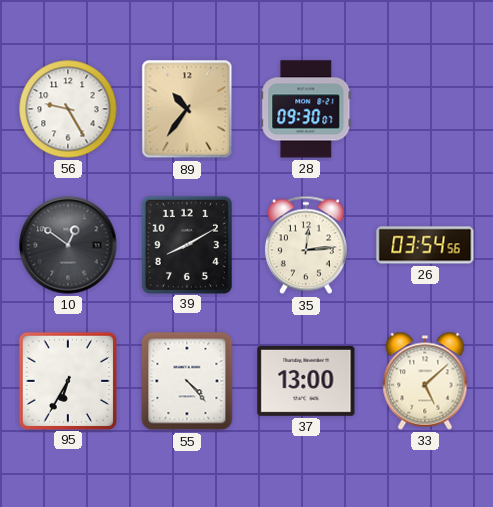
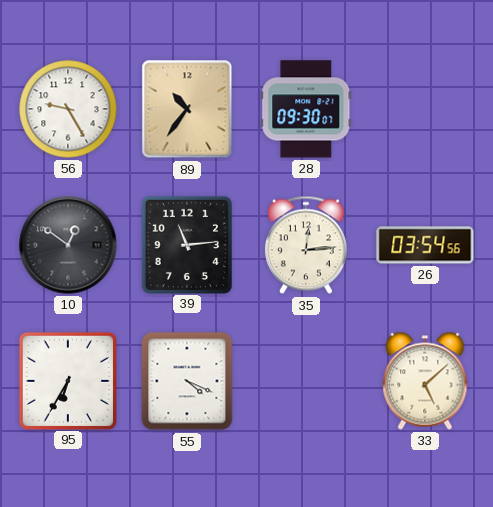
39: 8:10 -> 11:14
55: 4:23 -> 4:19
37: 13:00 -> none
